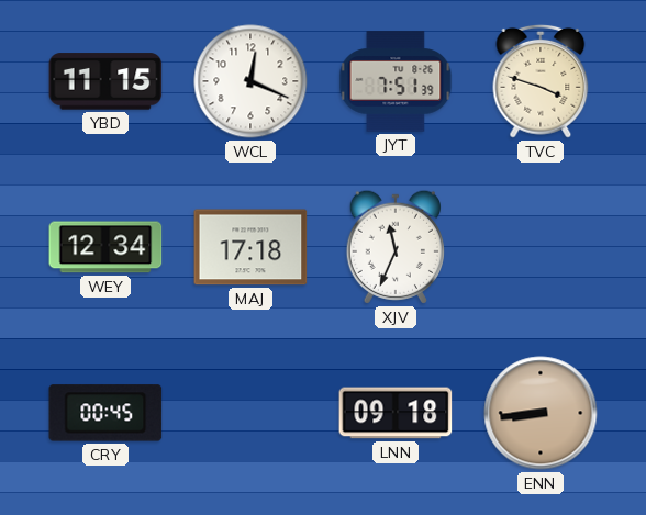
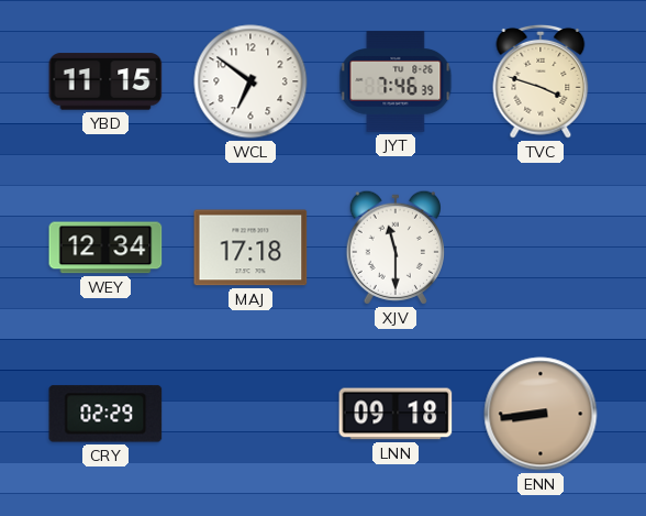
WCL: 12:19 -> 6:51
JYT: 7:51 -> 7:46
XJV: 11:34 -> 11:30
CRY: 00:45 -> 02:29
